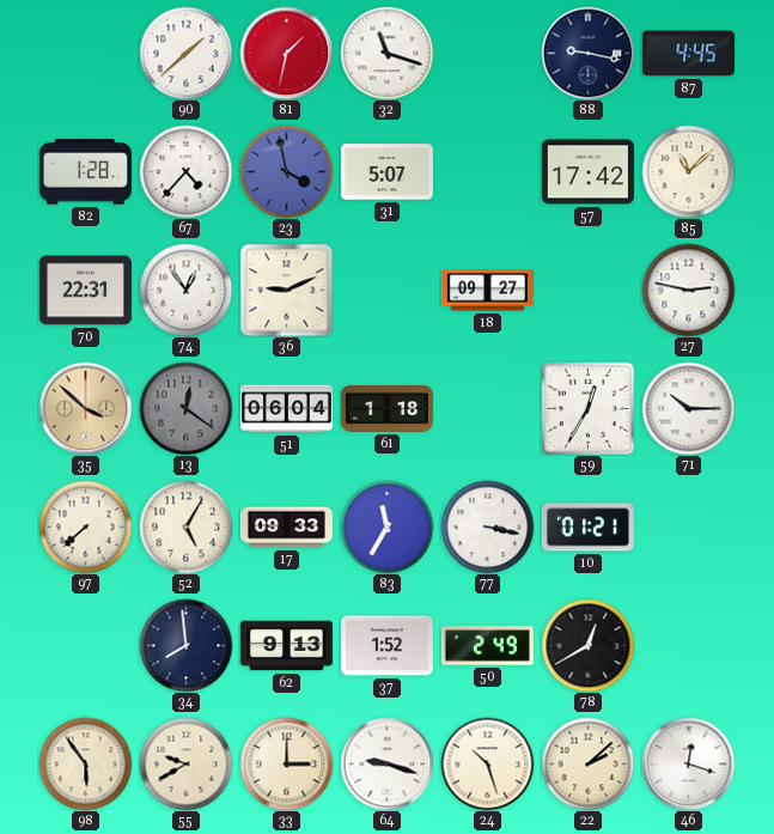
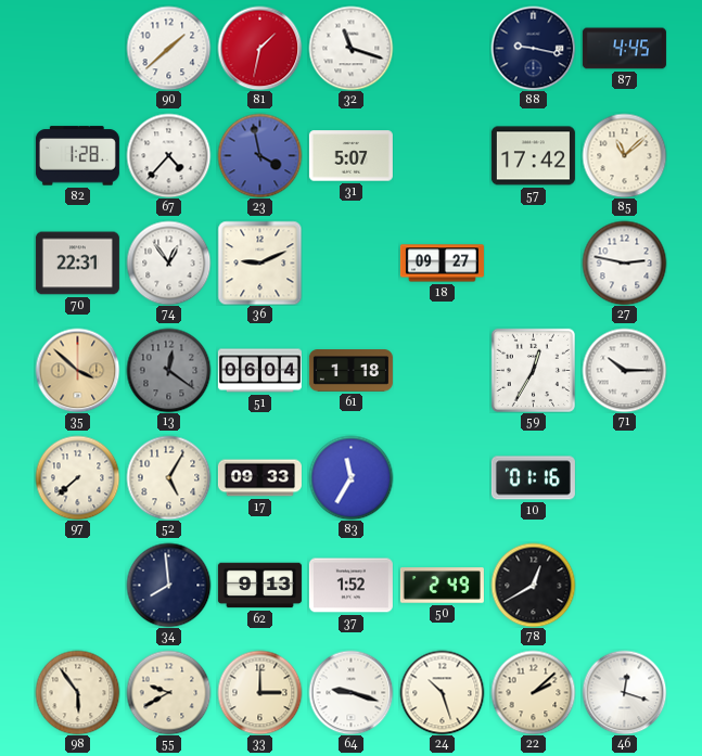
77: 3:17 -> none
10: 01:21 -> 01:16
